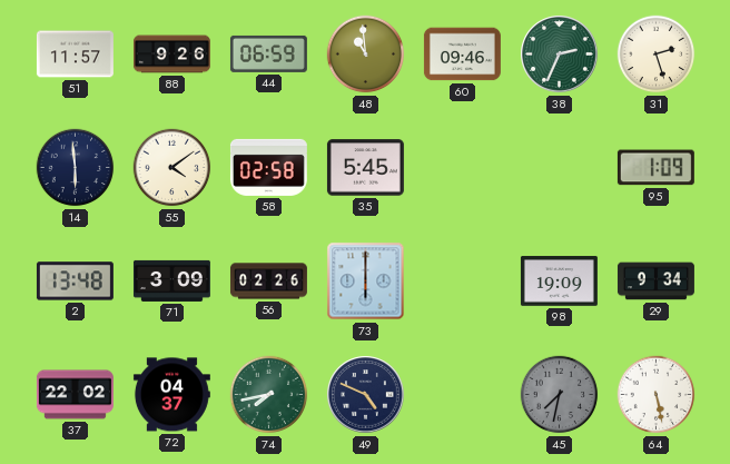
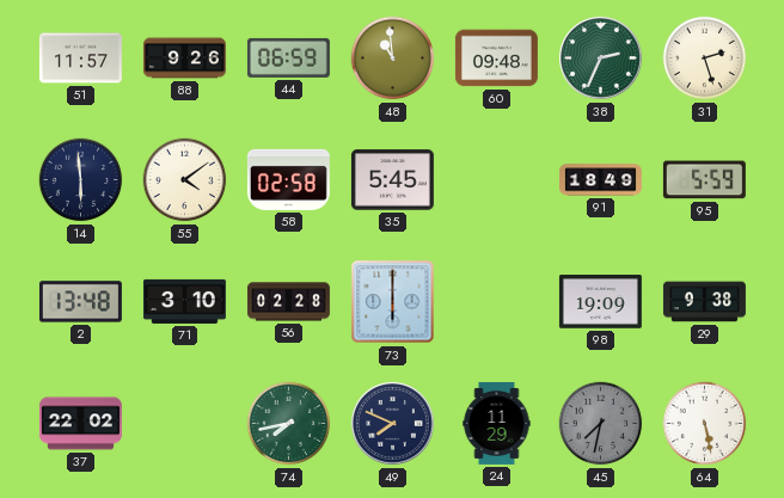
60: 09:46 -> 09:48
91: none -> 18:49
95: 1:09 -> 5:59
71: 3:09 -> 3:10
56: 02:26 -> 02:28
29: 9:34 -> 9:38
72: 04:37 -> none
49: 4:49 -> 7:49
24: none -> 11:29
